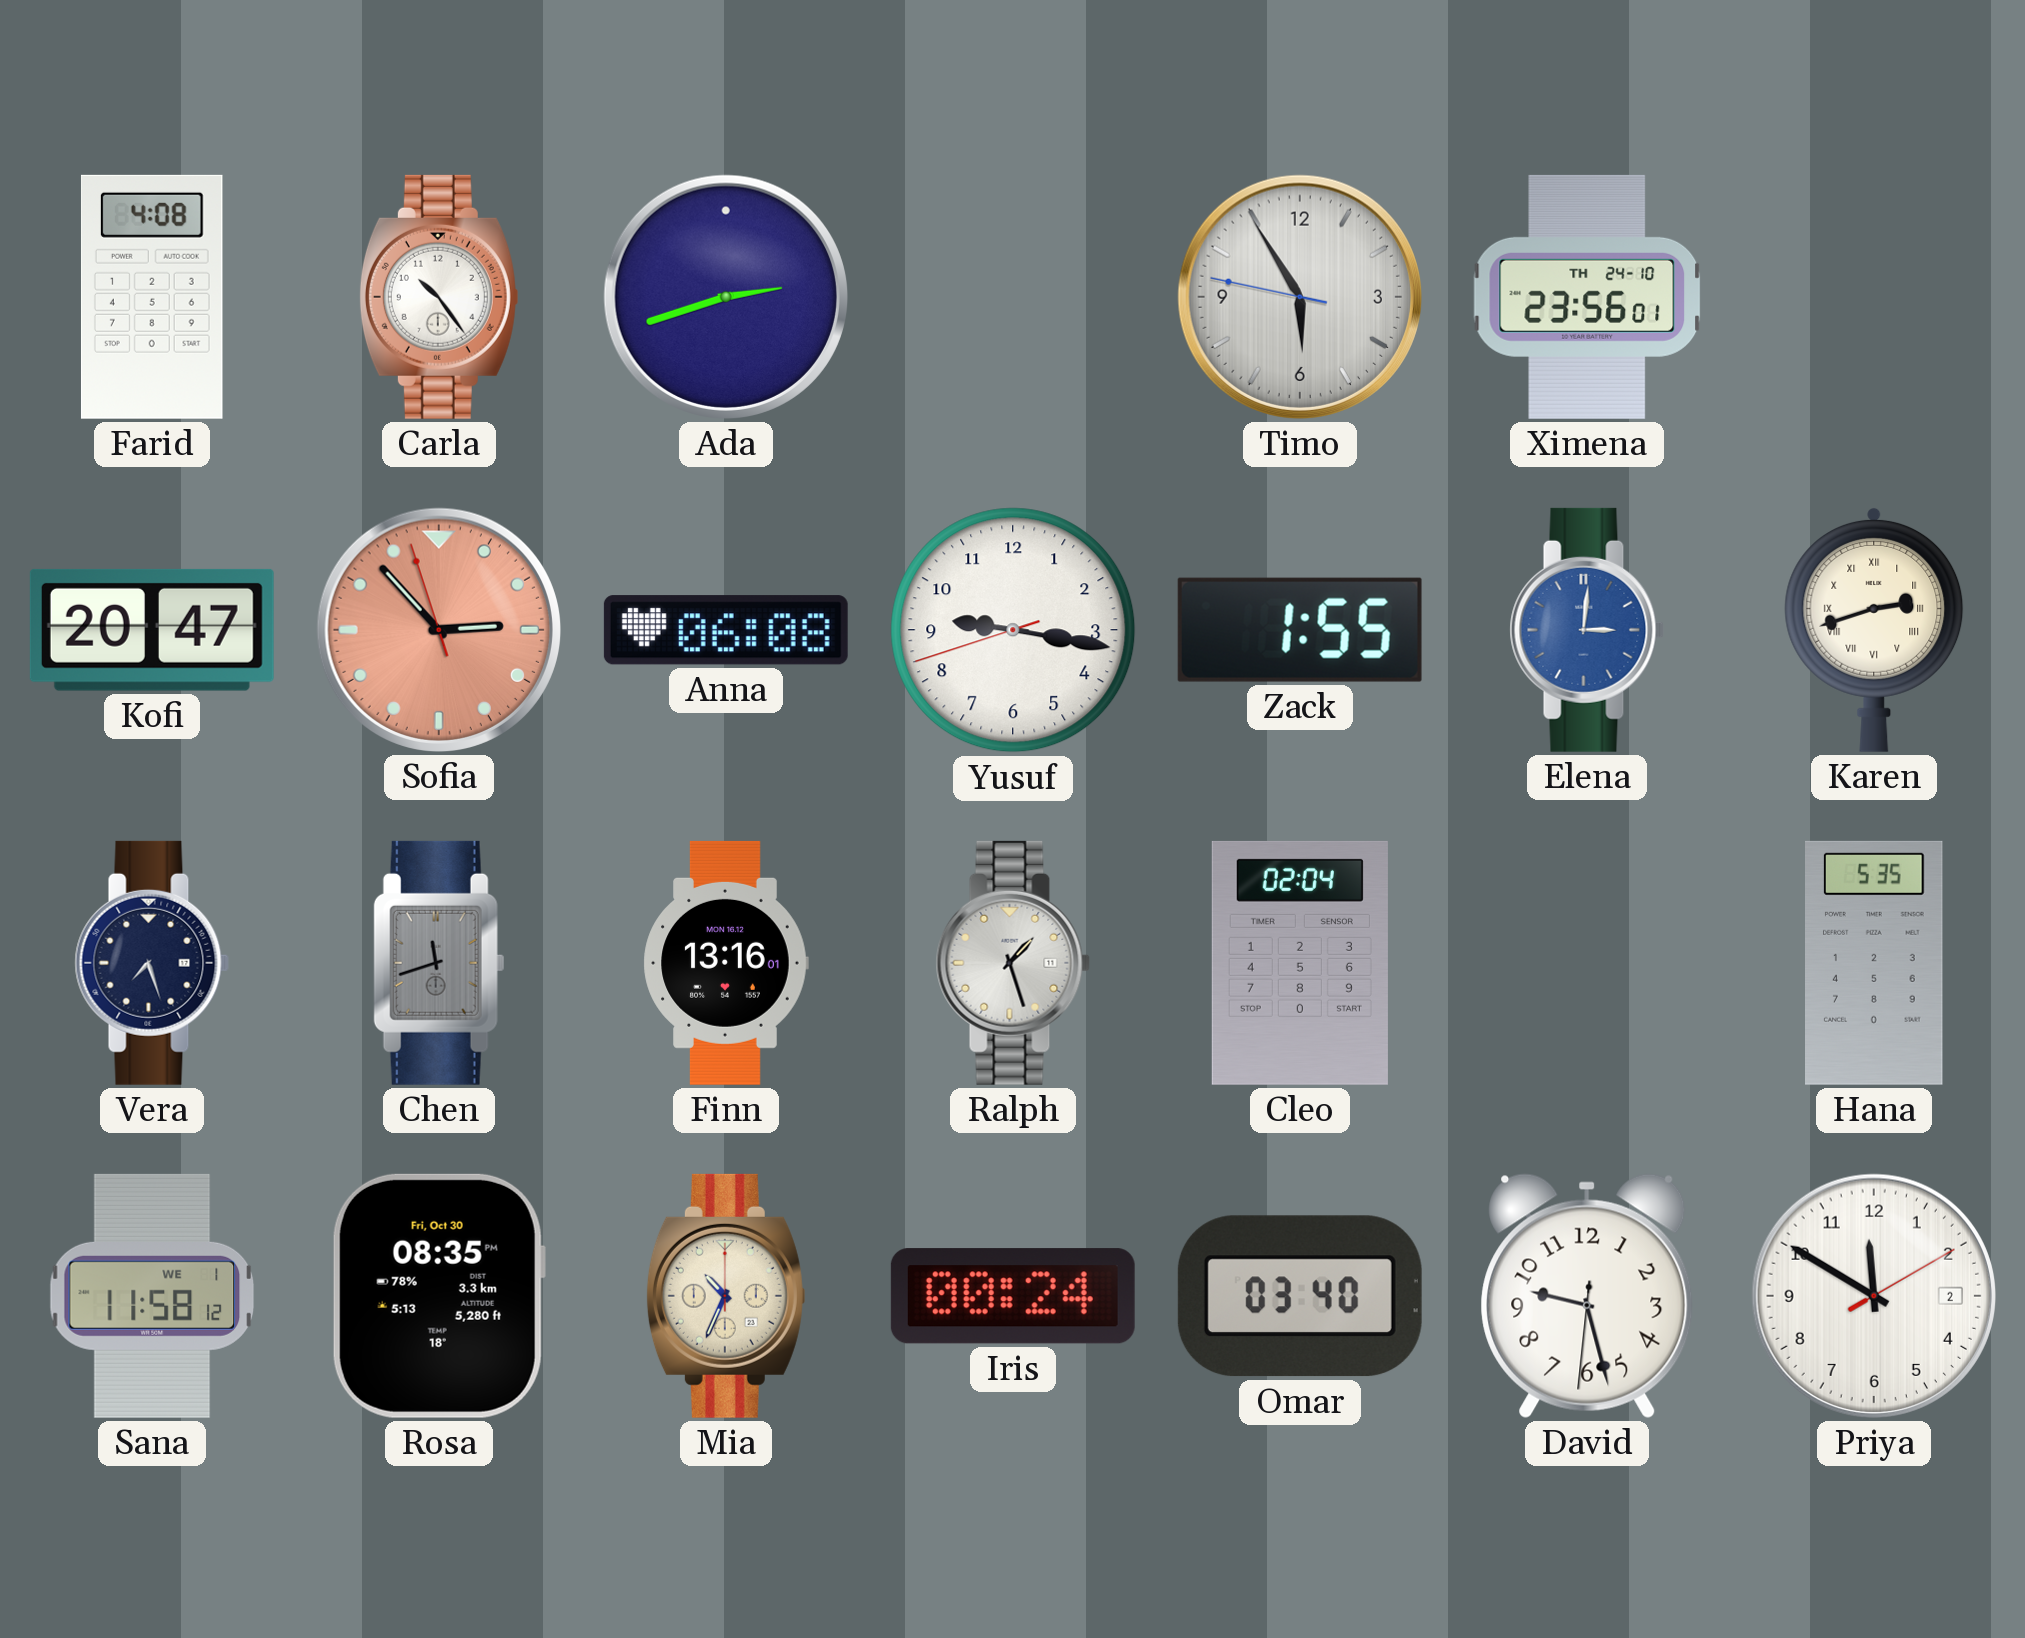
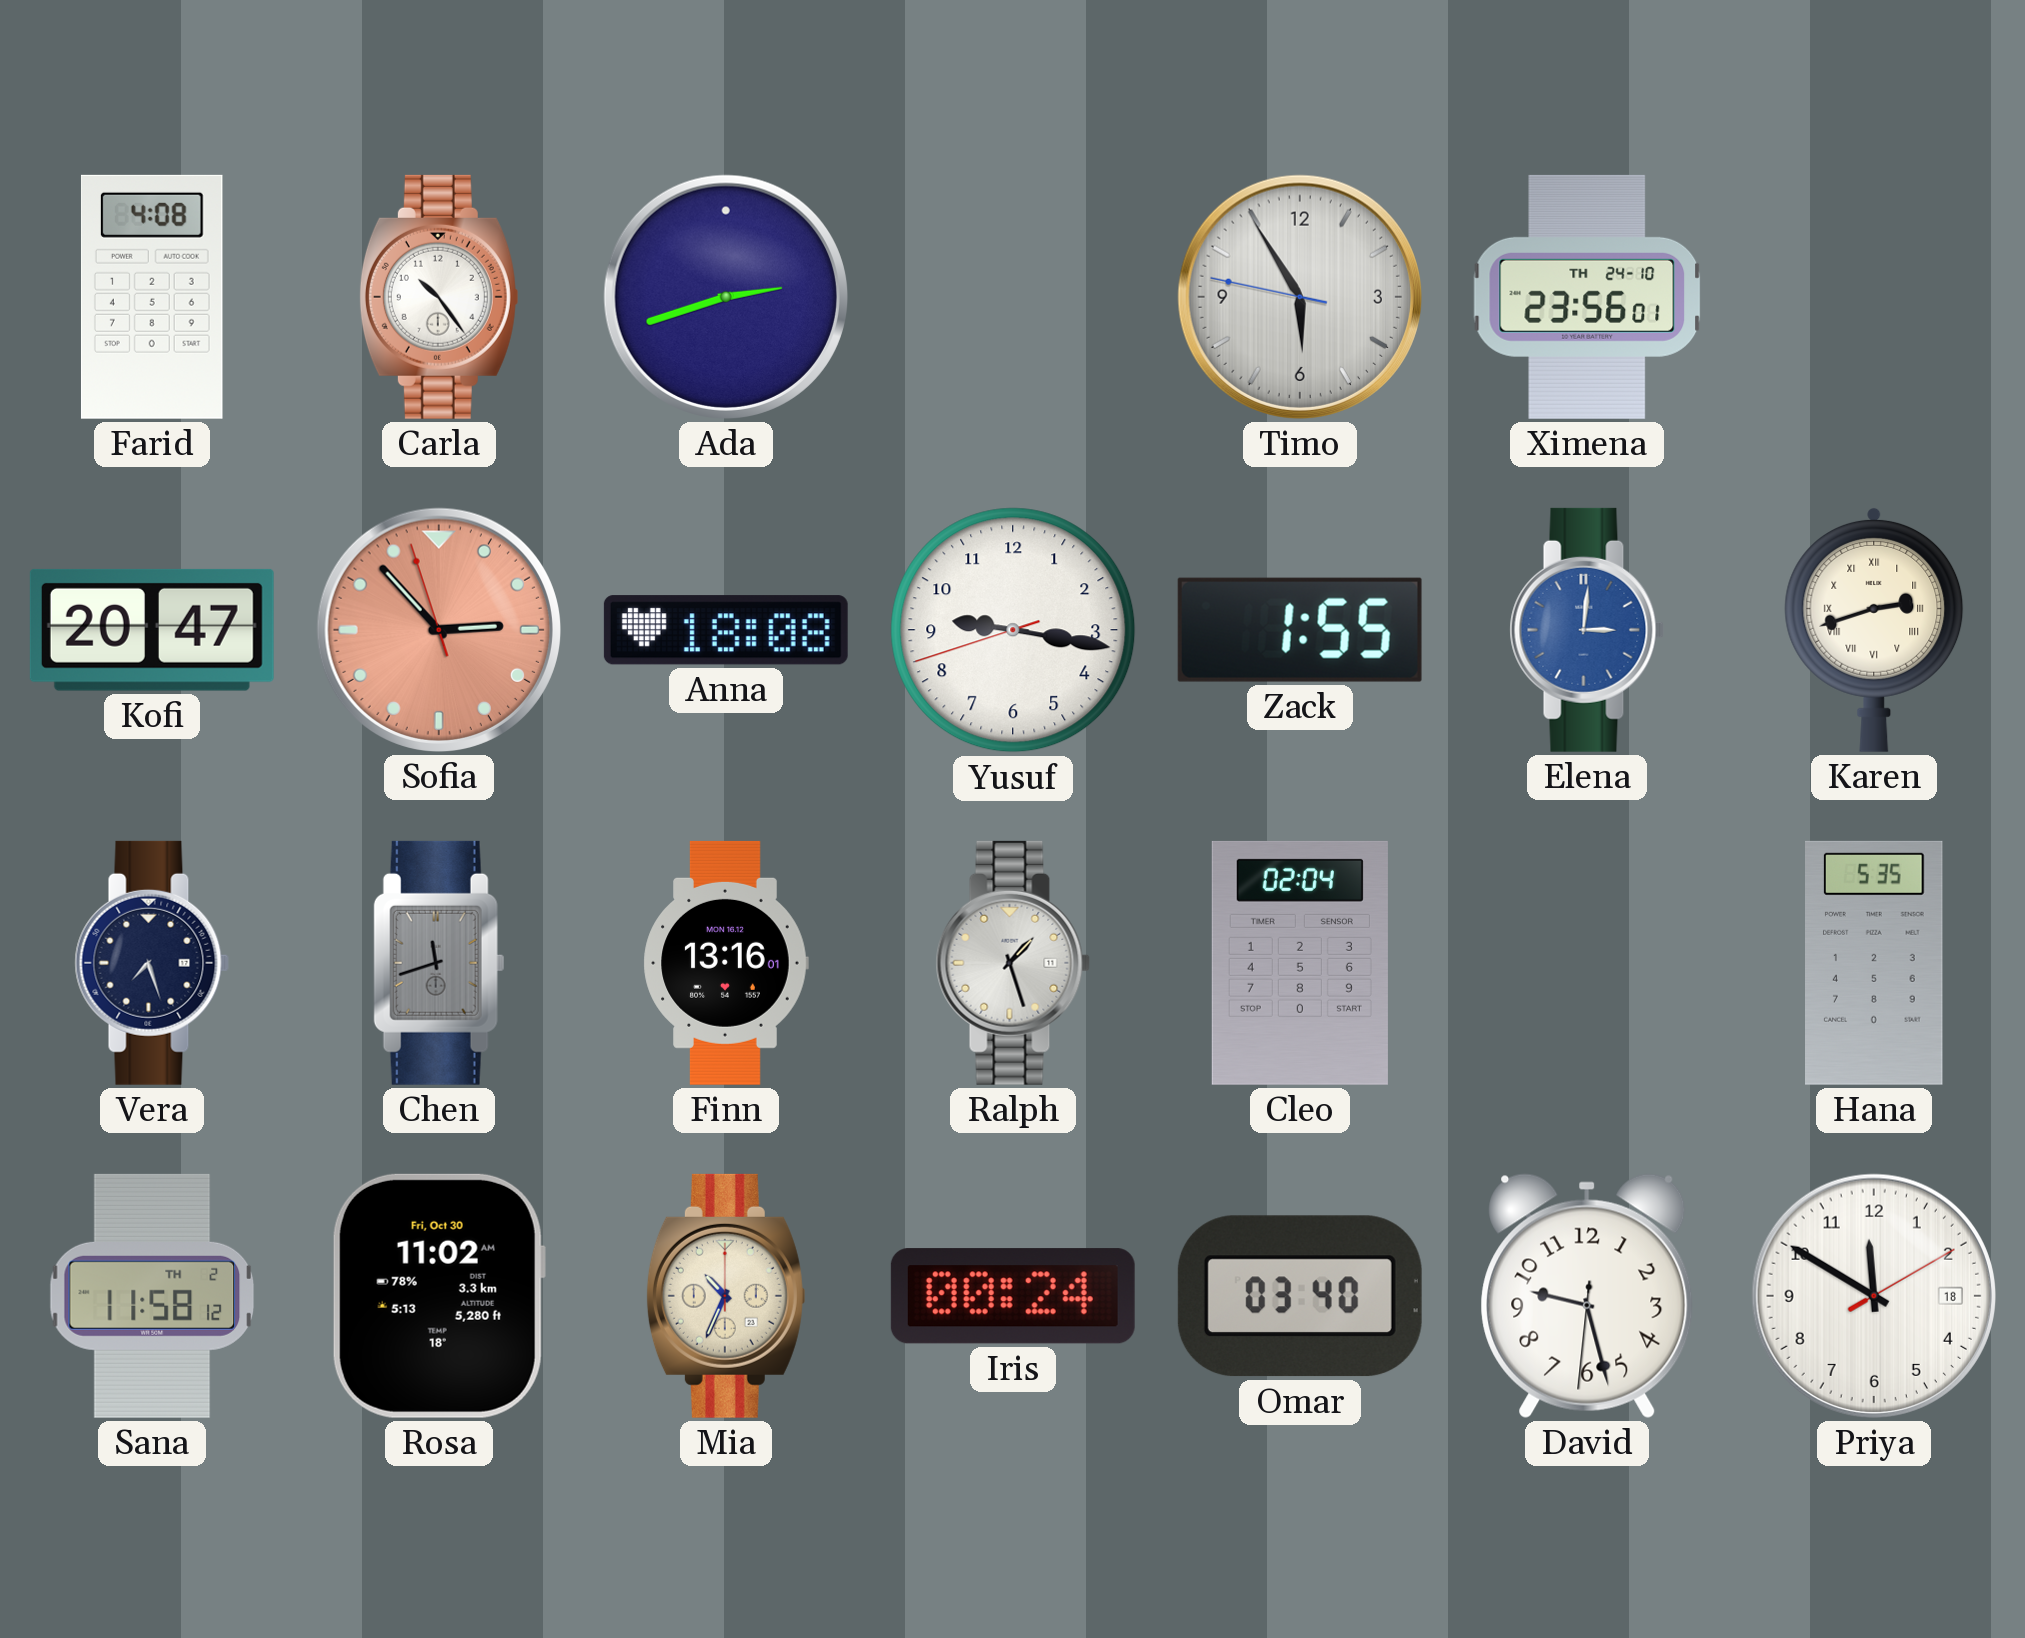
Anna: 06:08 -> 18:08
Sana date: WE 1 -> TH 2
Rosa: 08:35 -> 11:02
Priya date: 2 -> 18
